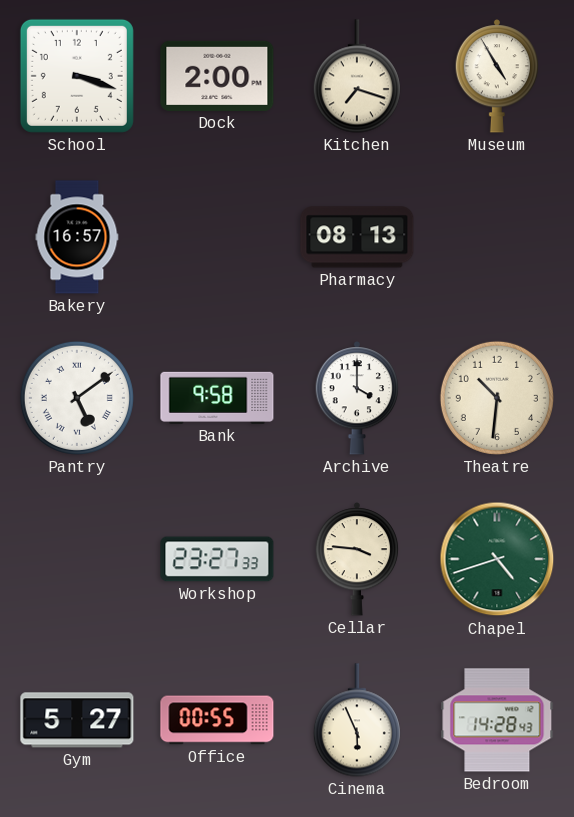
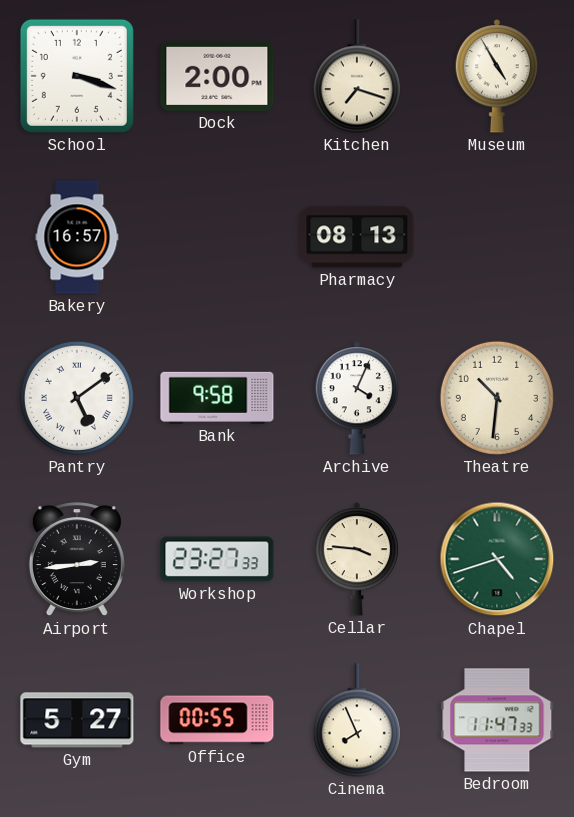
Archive: 4:00 -> 4:04
Airport: none -> 2:44
Cinema: 5:56 -> 7:56
Bedroom: 14:28 -> 11:47
